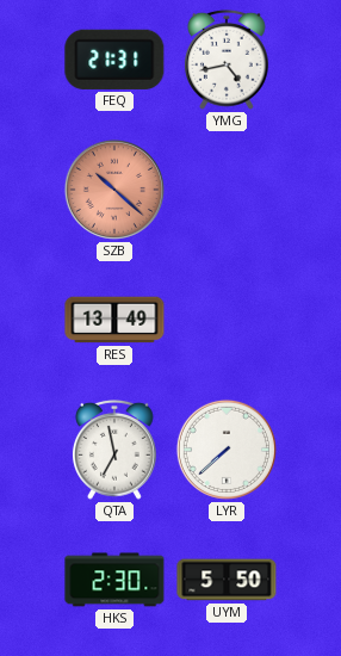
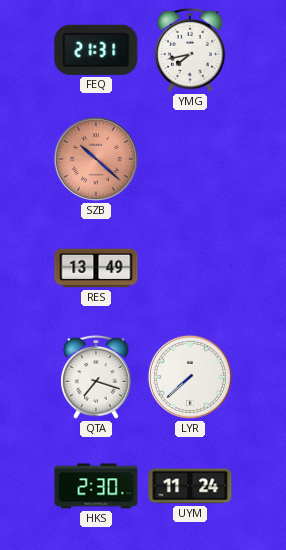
YMG: 4:43 -> 7:43
QTA: 6:58 -> 7:18
UYM: 5:50 -> 11:24
